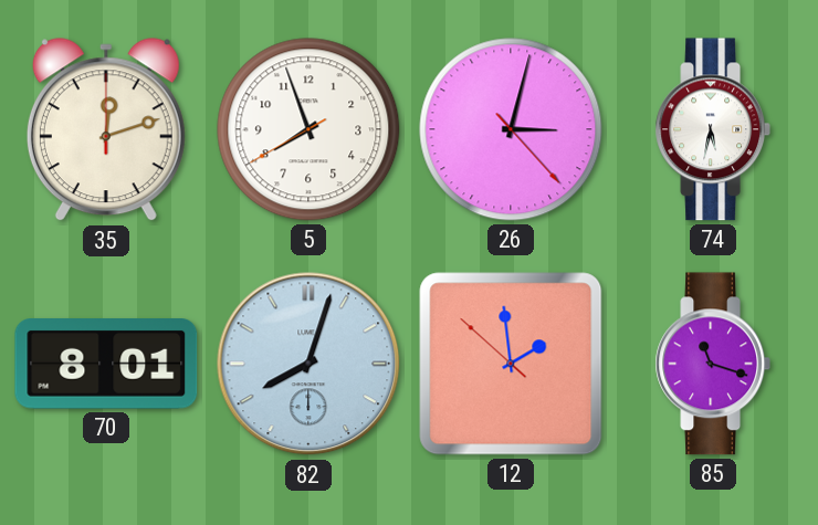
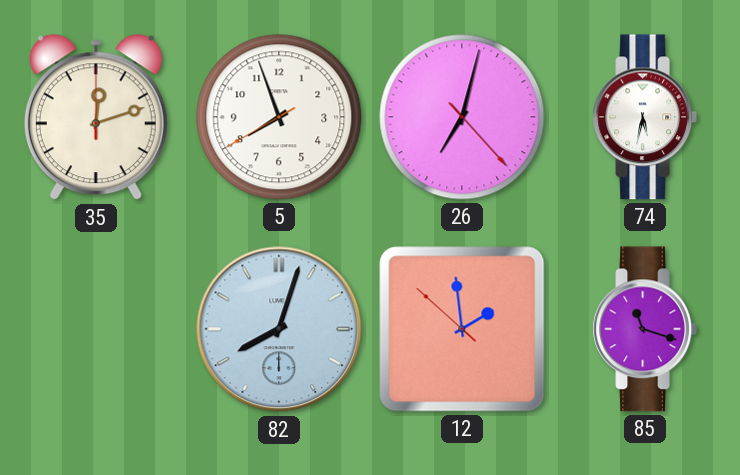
26: 3:02 -> 7:02
70: 8:01 -> none
